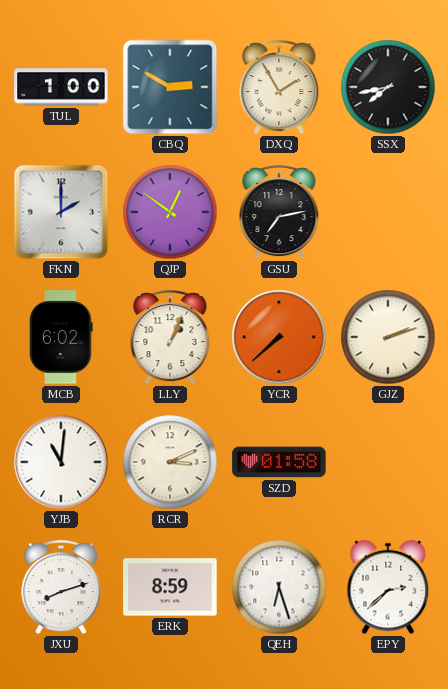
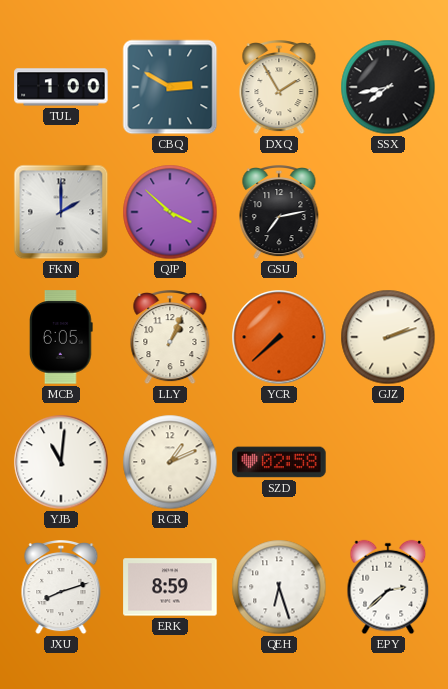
QJP: 12:51 -> 3:52
MCB: 6:02 -> 6:05
RCR: 3:11 -> 1:11
SZD: 01:58 -> 02:58
